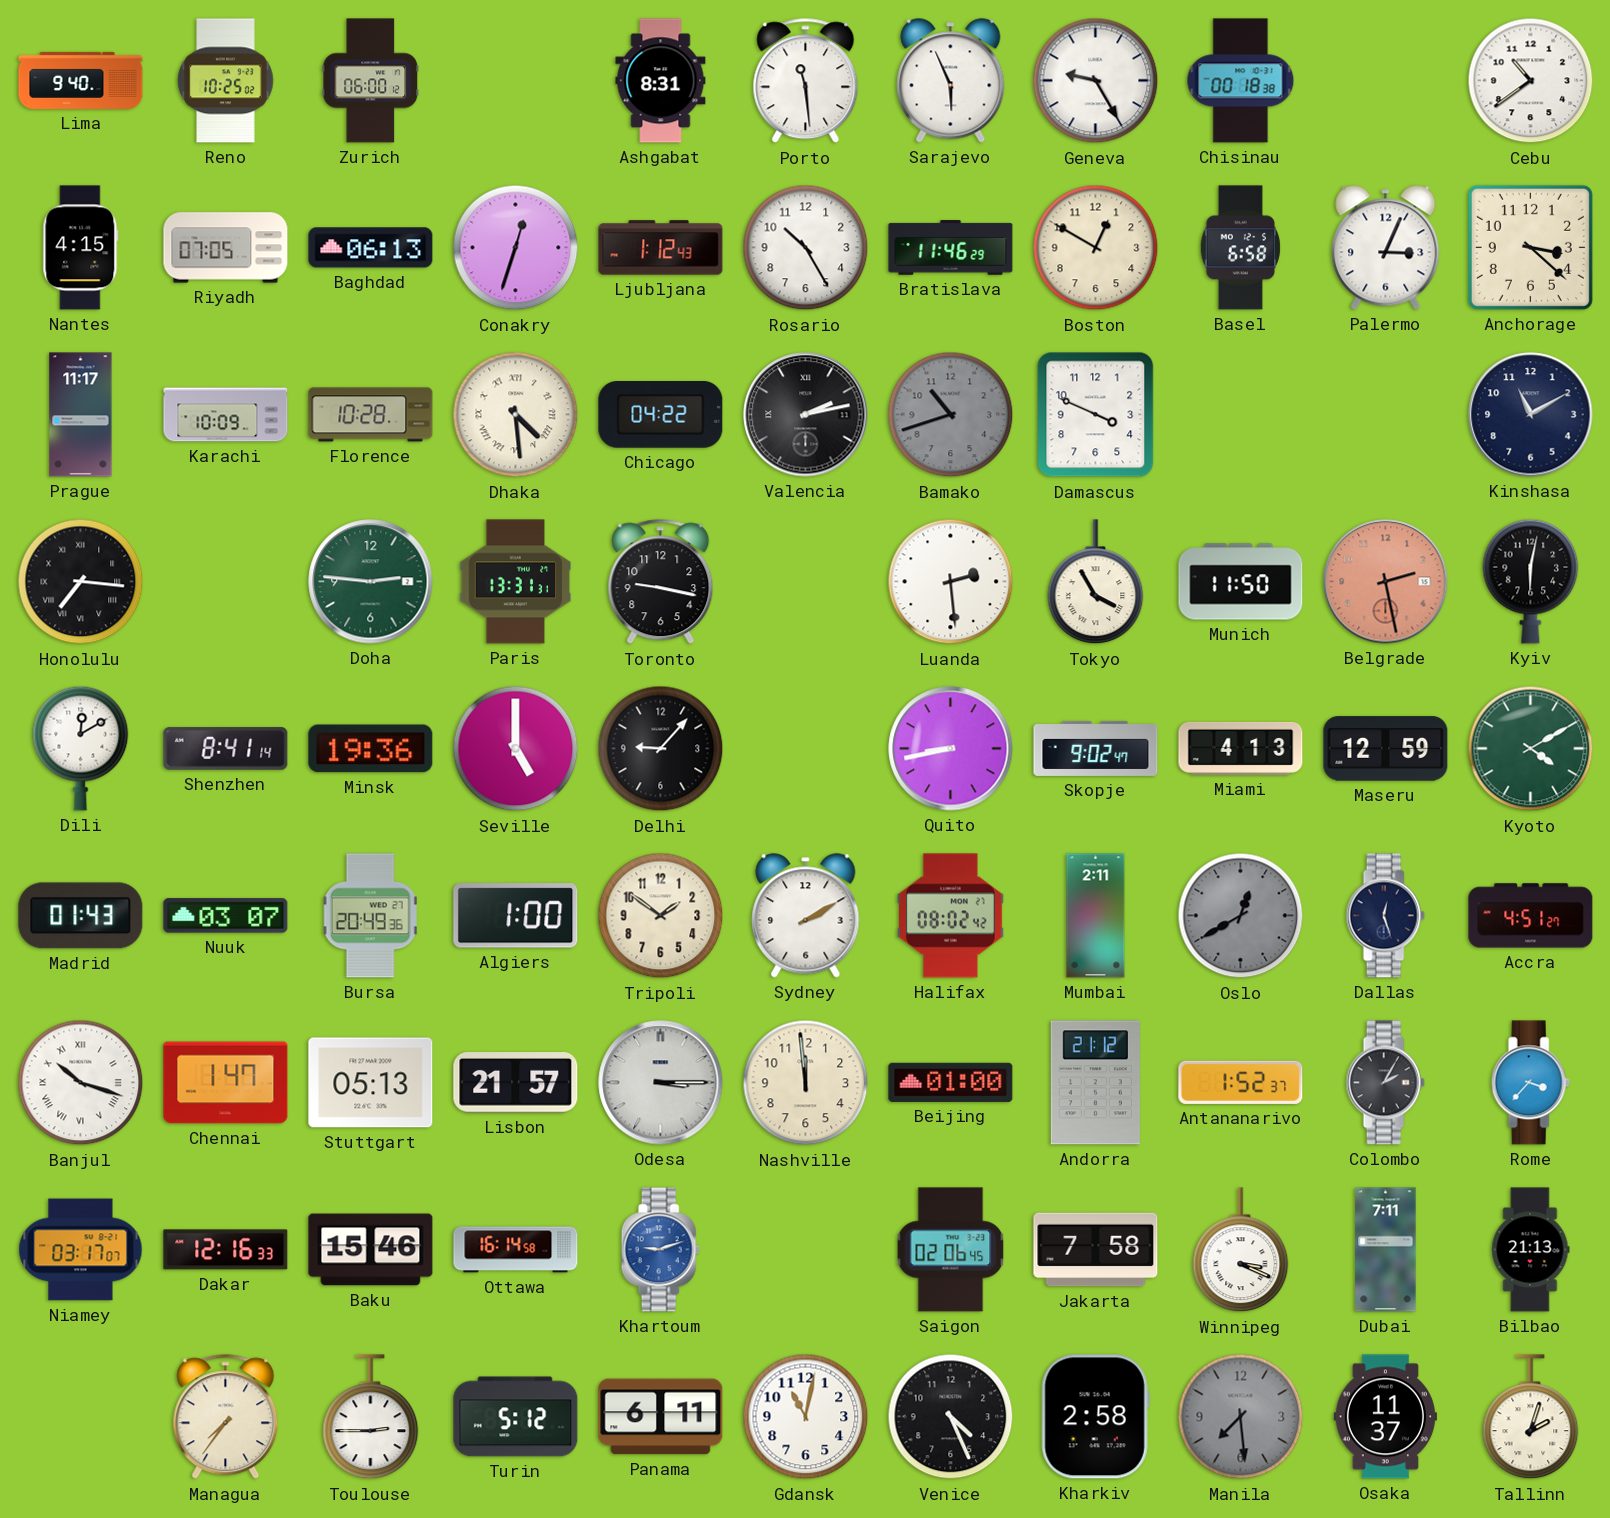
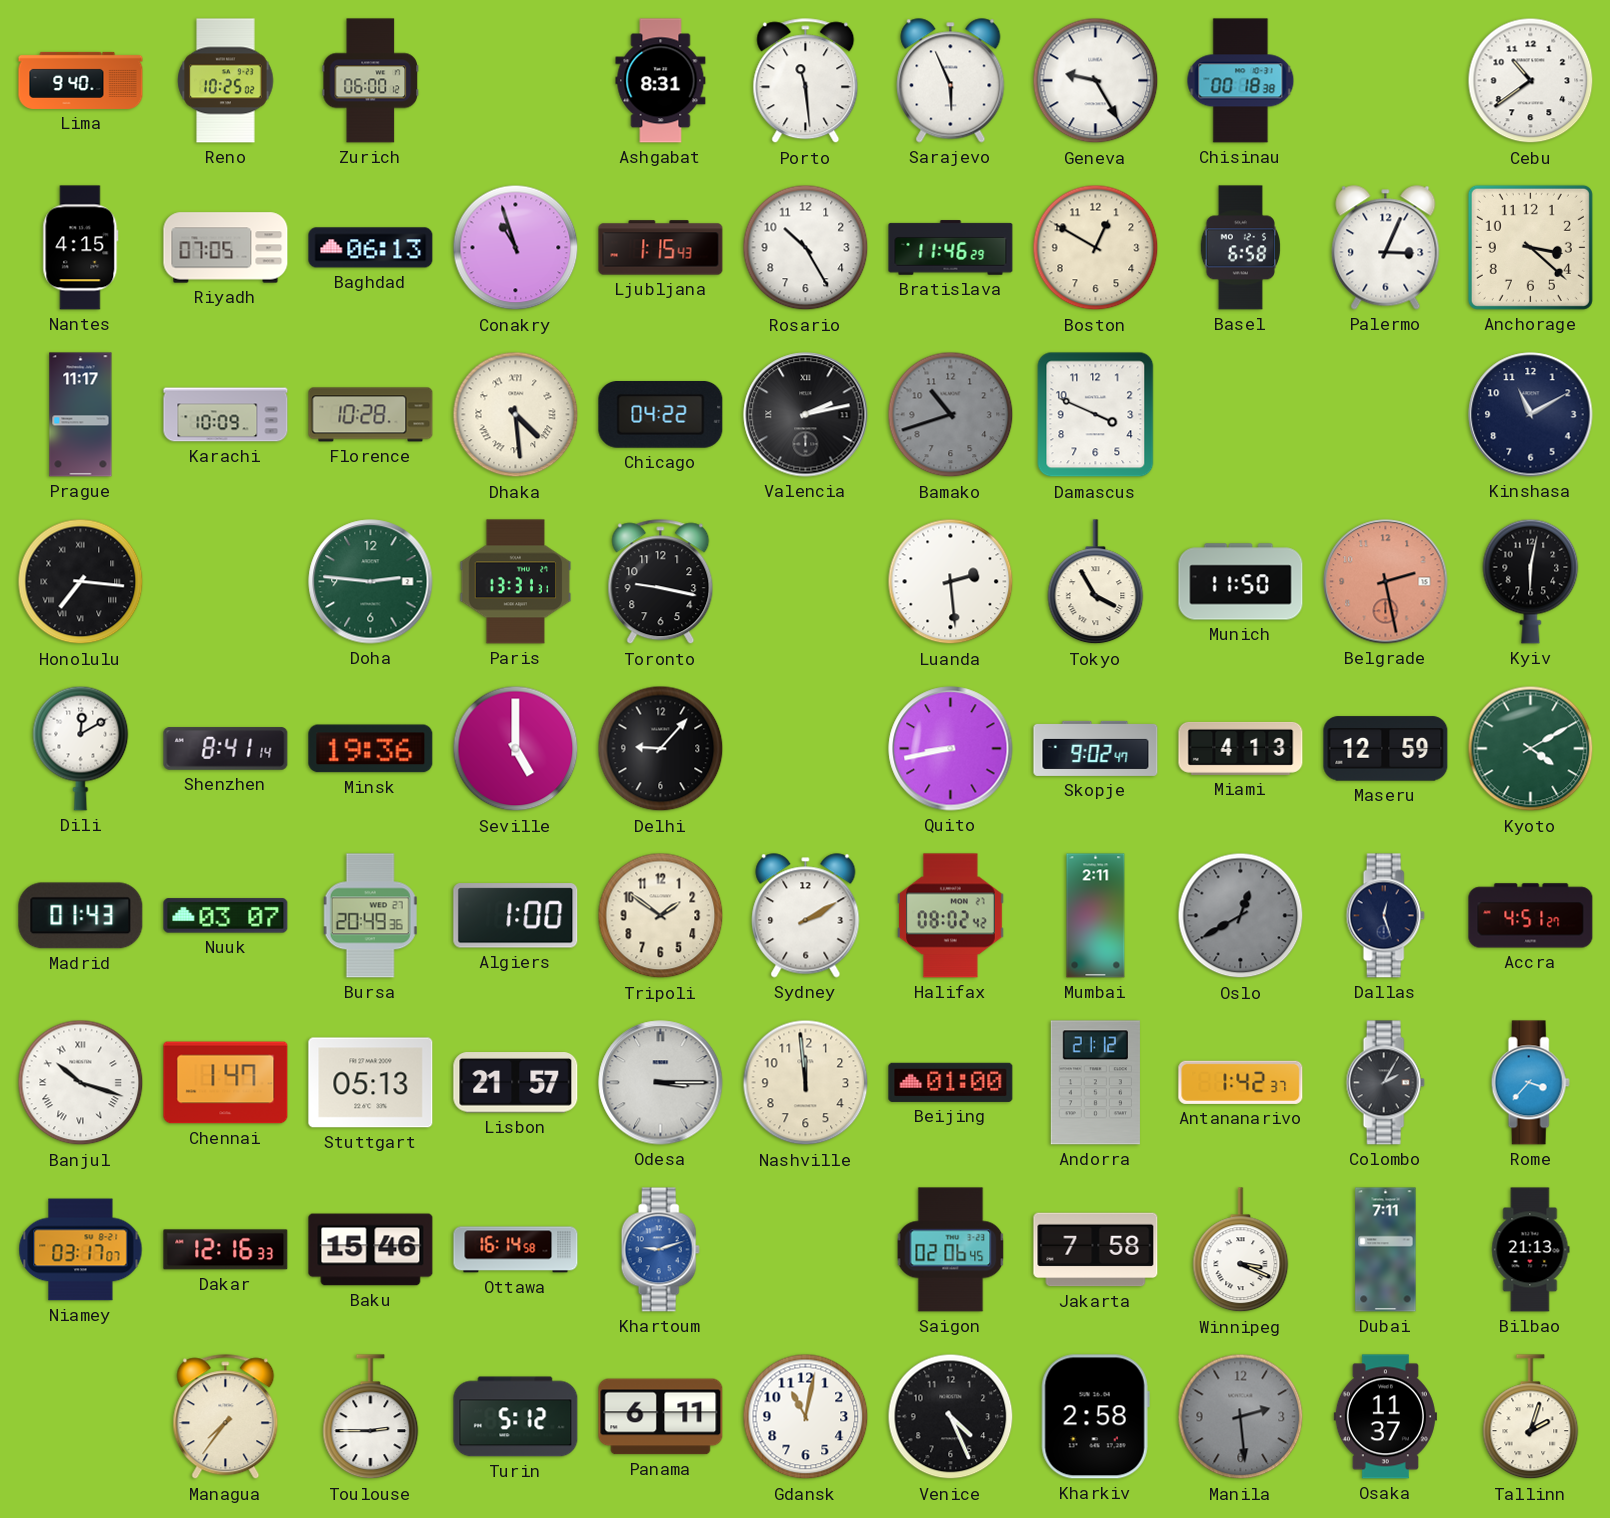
Conakry: 12:33 -> 10:57
Ljubljana: 1:12 -> 1:15
Antananarivo: 1:52 -> 1:42
Manila: 7:29 -> 2:29
